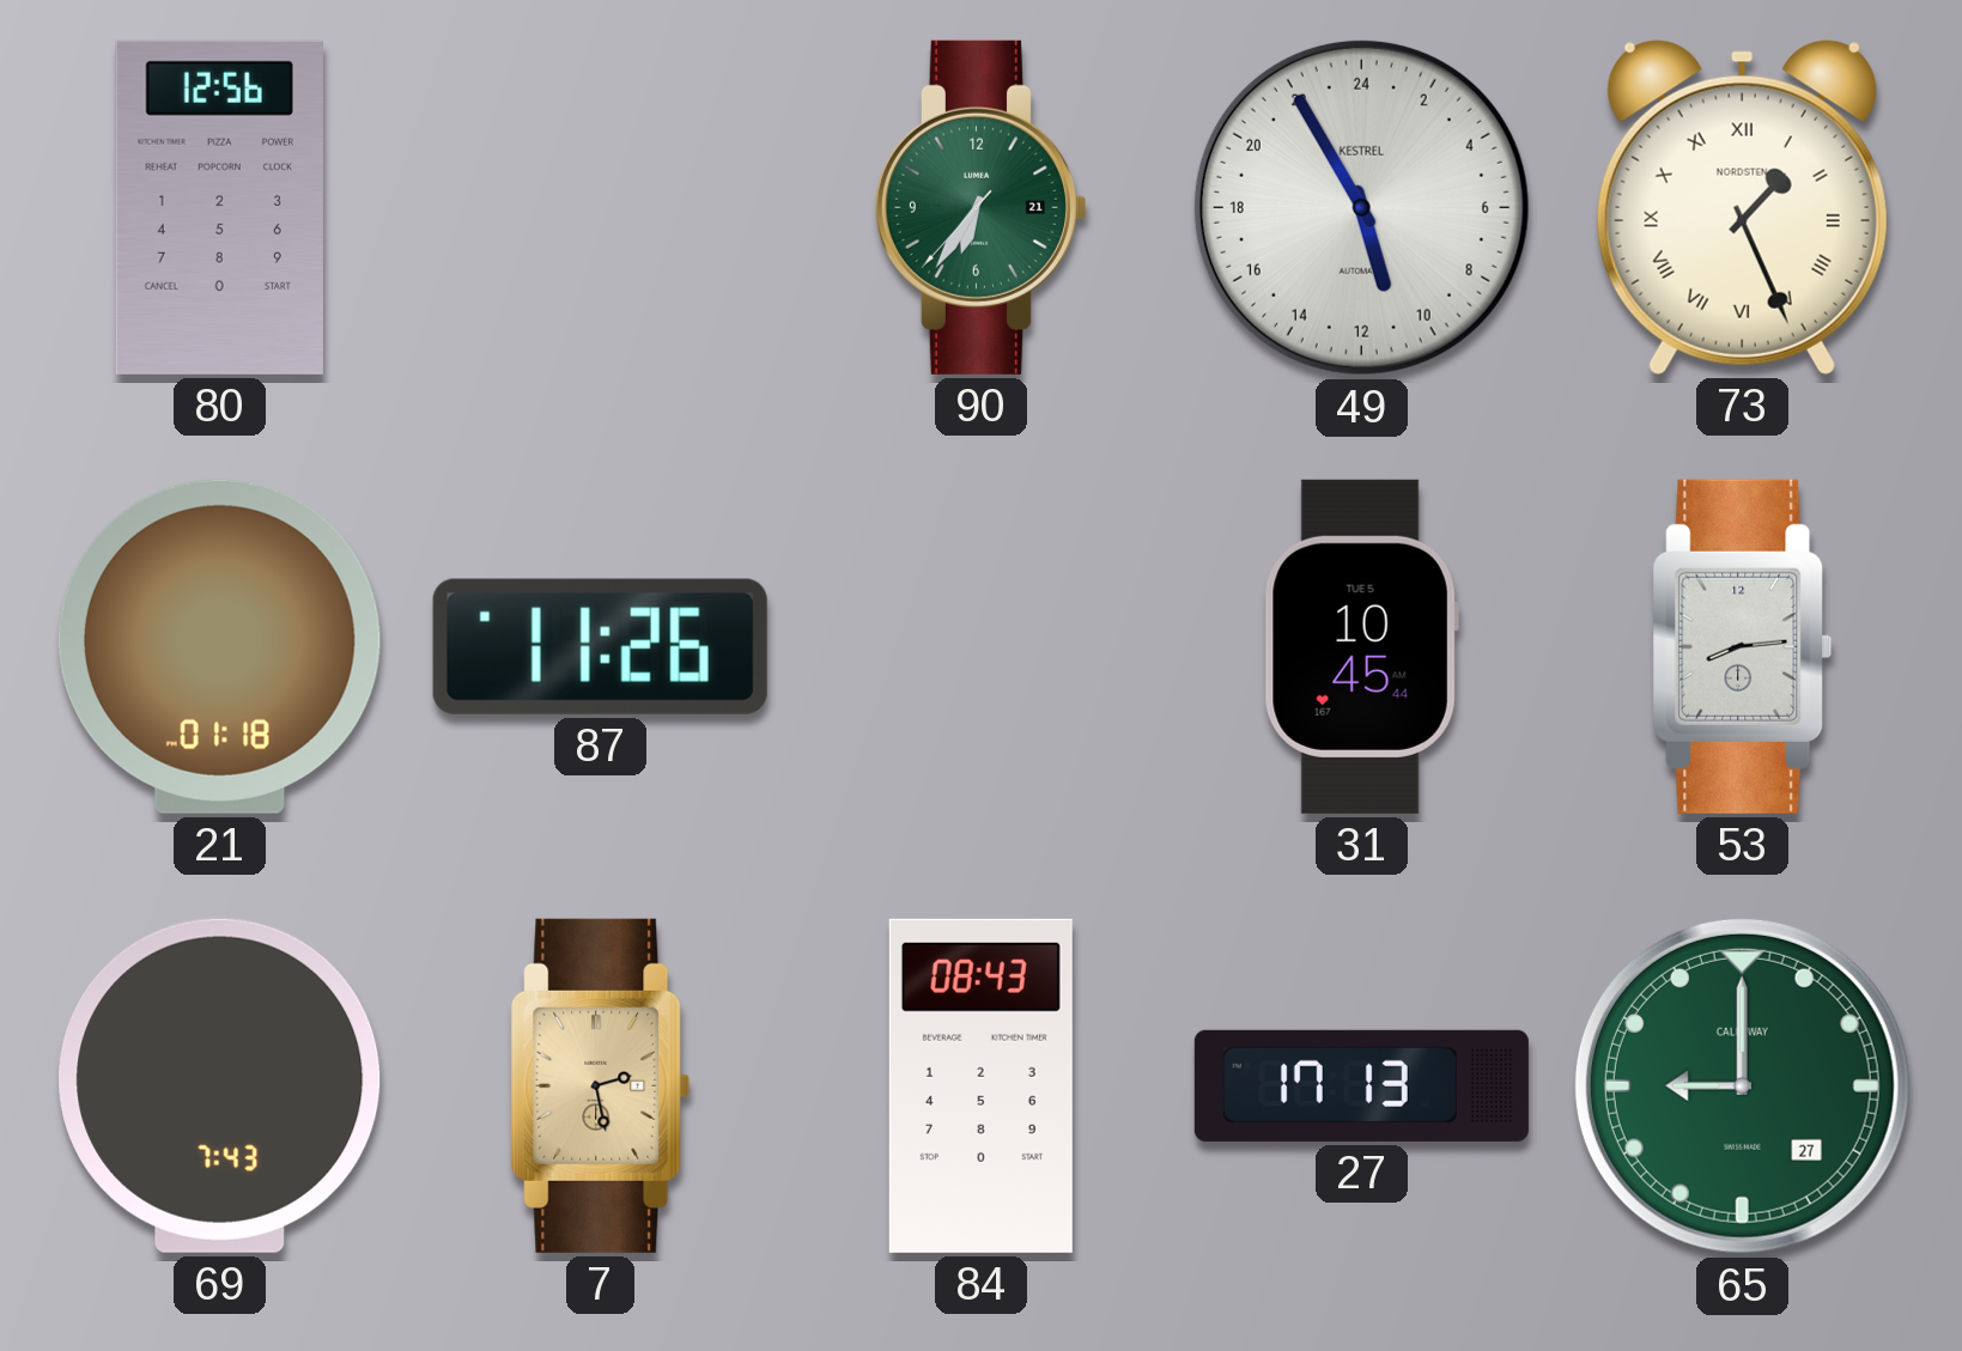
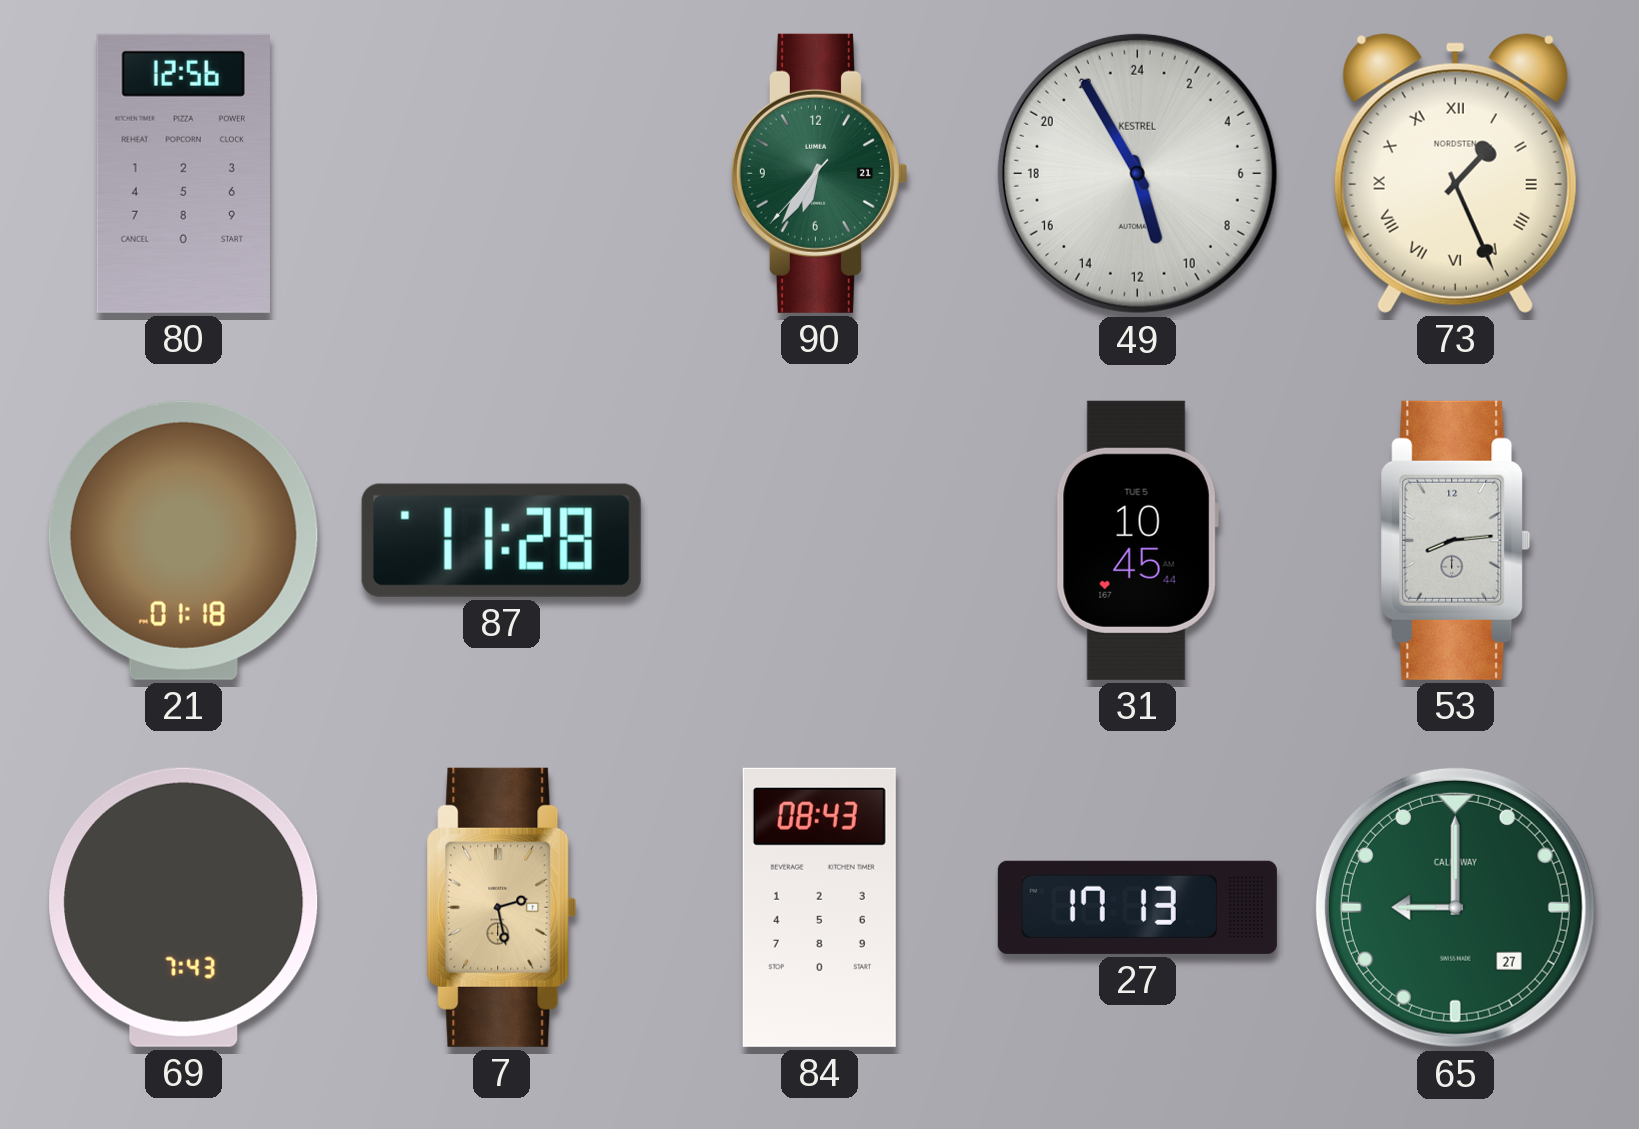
87: 11:26 -> 11:28
